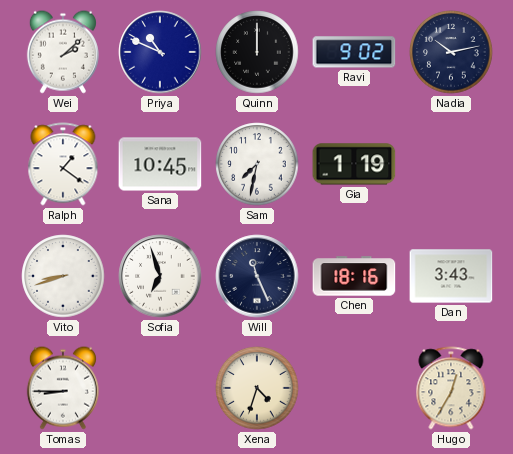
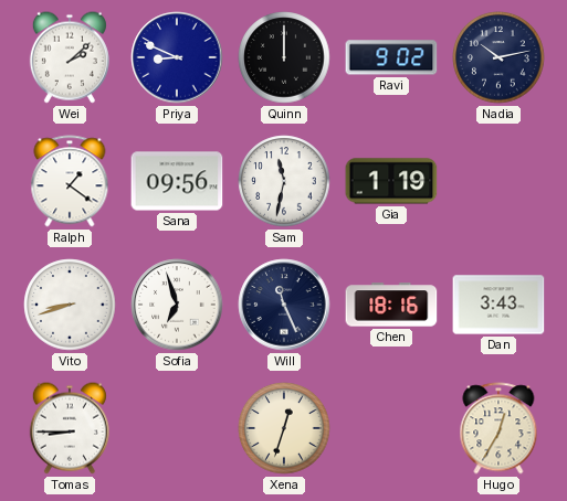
Priya: 10:49 -> 8:49
Sana: 10:45 -> 09:56
Sam: 7:32 -> 11:32
Xena: 4:33 -> 12:33
